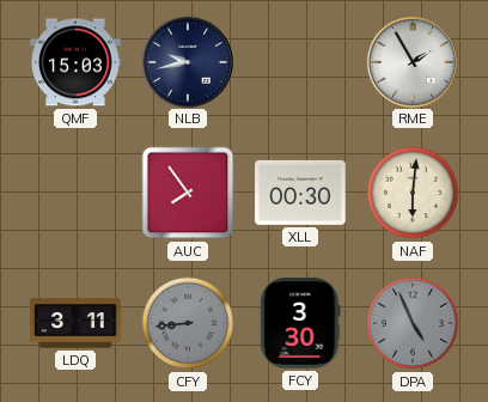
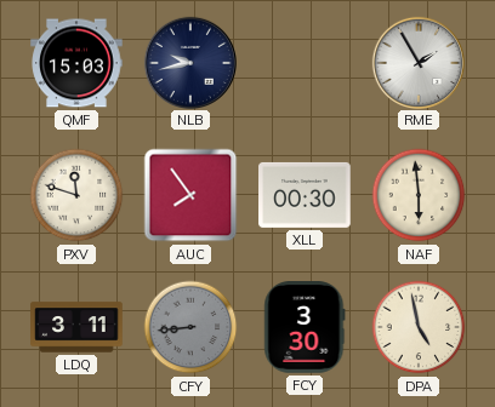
PXV: none -> 11:48
NAF: 6:01 -> 5:59
DPA: 4:56 -> 4:58
DPA dial: grey -> cream
